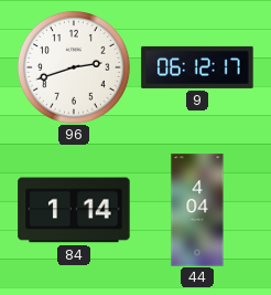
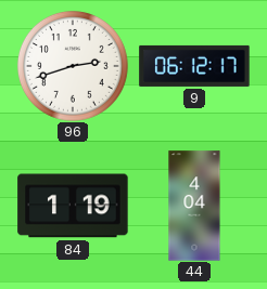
84: 1:14 -> 1:19
